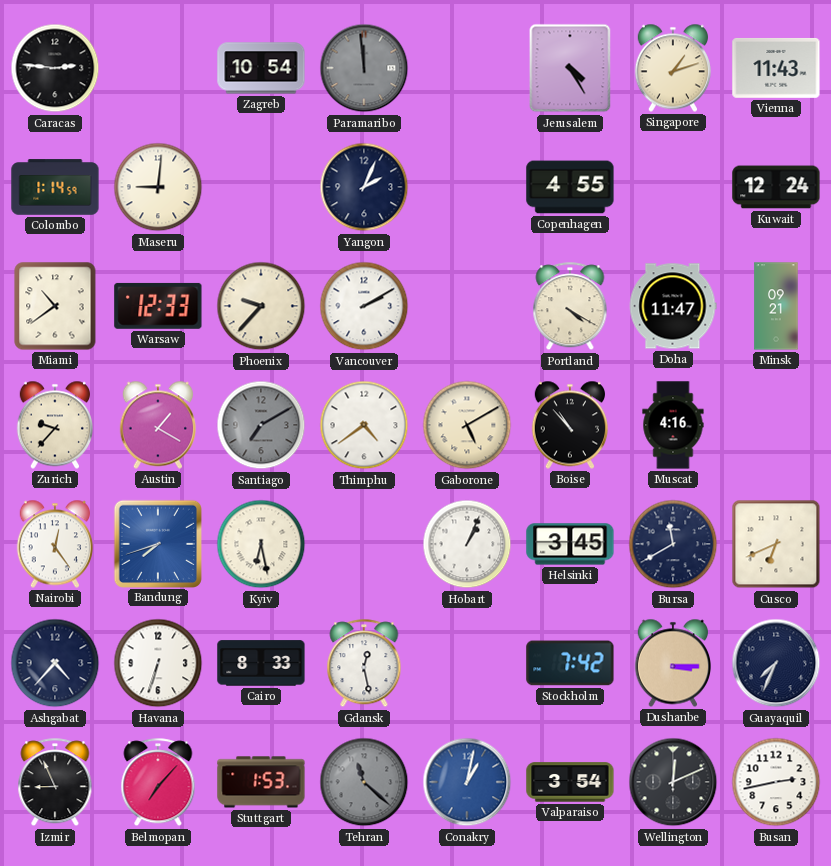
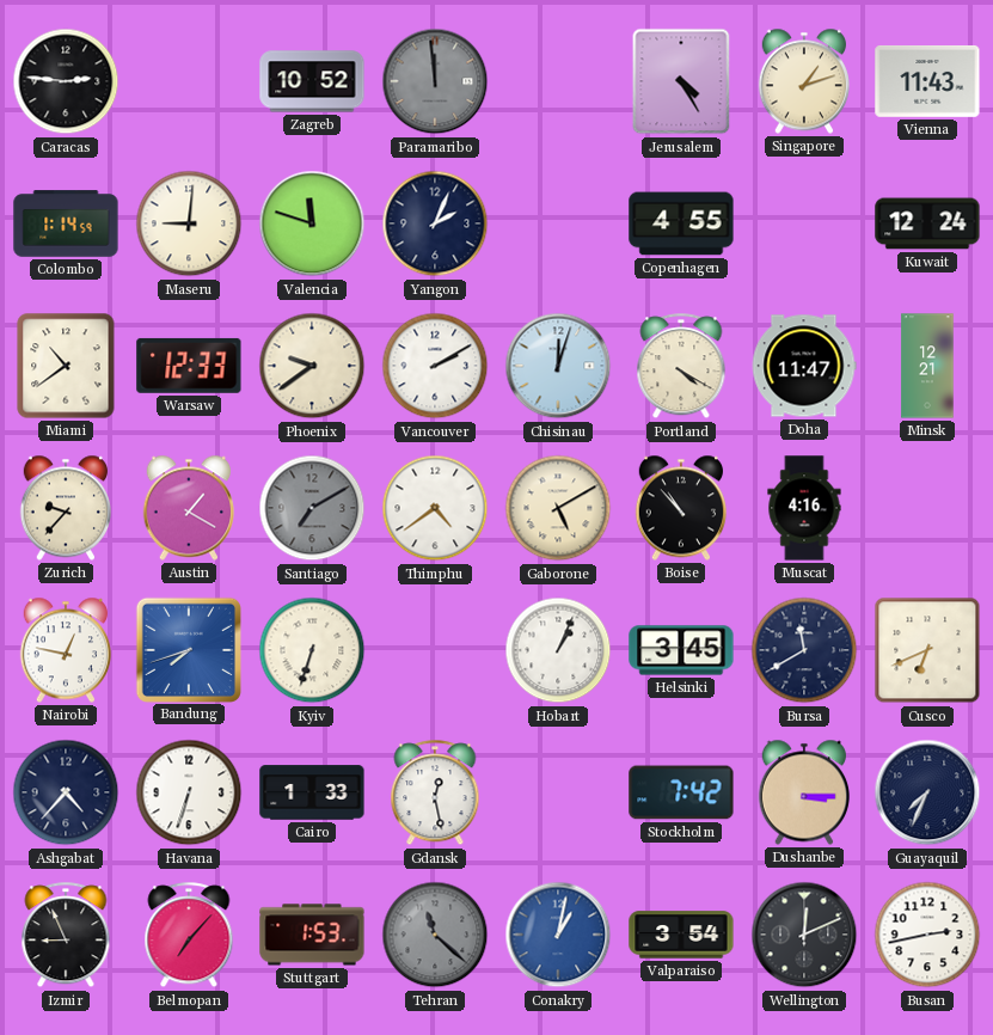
Zagreb: 10:54 -> 10:52
Valencia: none -> 11:48
Phoenix: 9:37 -> 9:39
Chisinau: none -> 12:03
Minsk: 09:21 -> 12:21
Nairobi: 12:24 -> 12:47
Kyiv: 6:28 -> 6:33
Cairo: 8:33 -> 1:33
